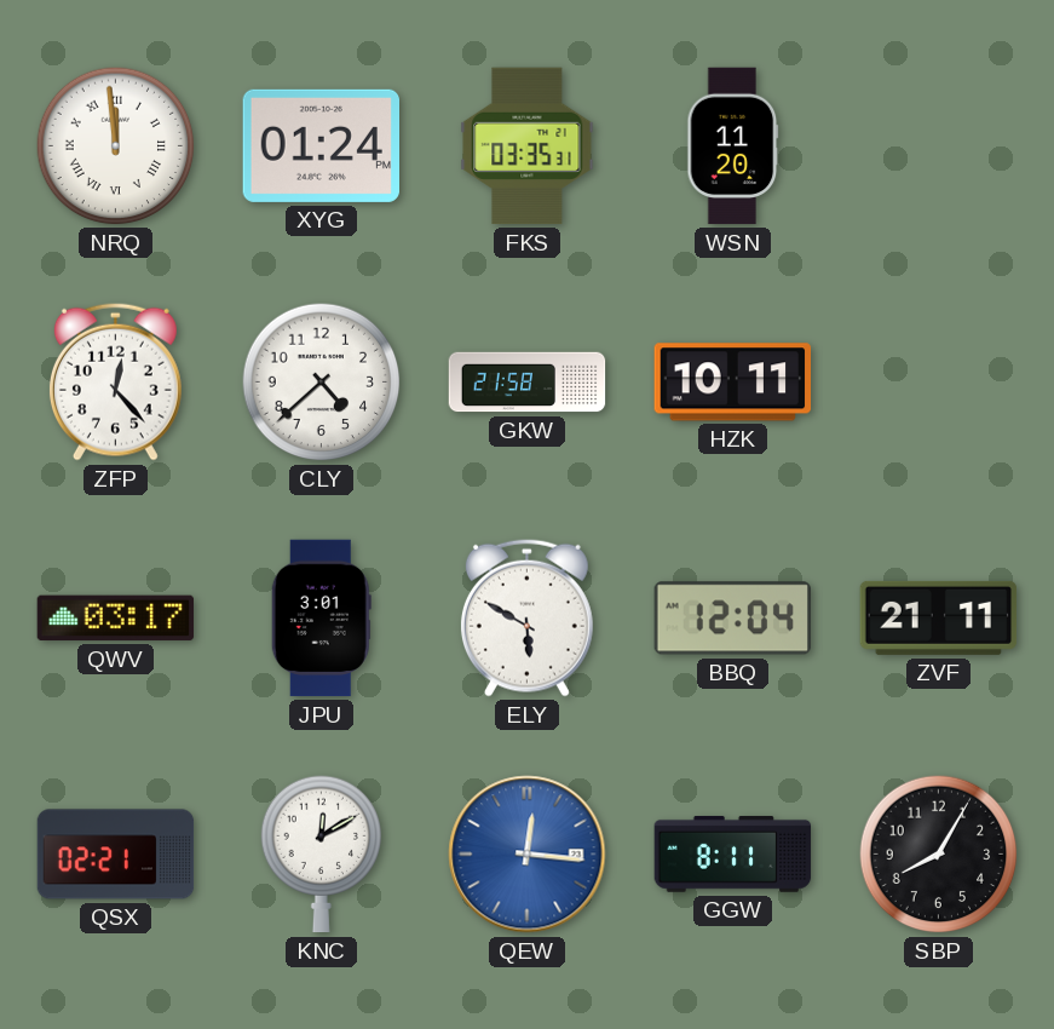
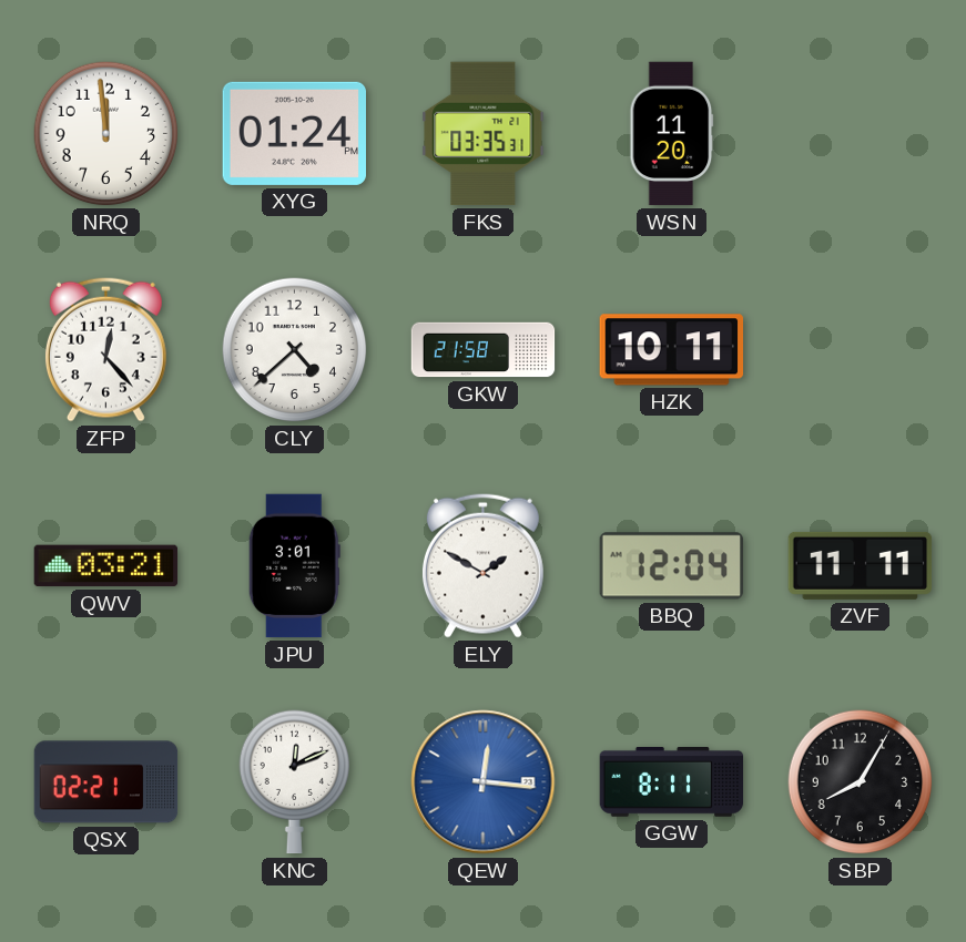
NRQ numerals: Roman -> Arabic
QWV: 03:17 -> 03:21
ELY: 5:50 -> 1:50
ZVF: 21:11 -> 11:11
KNC: 12:10 -> 12:11
